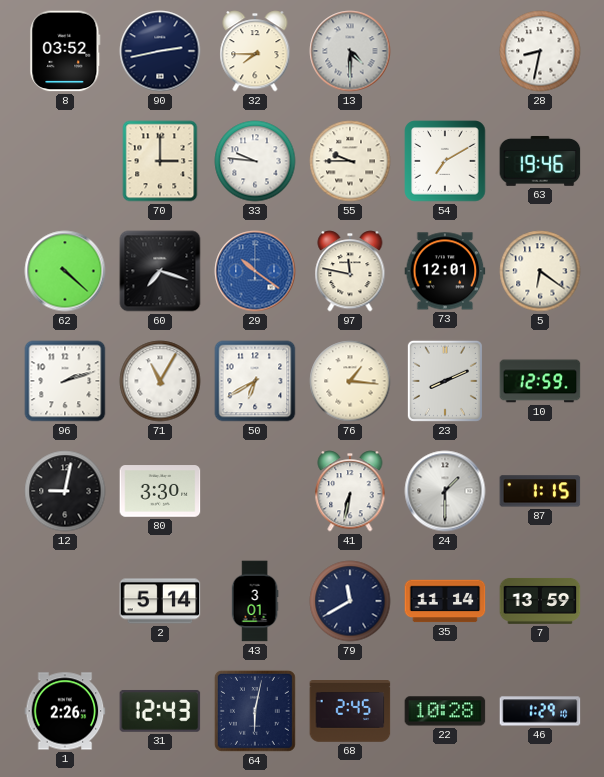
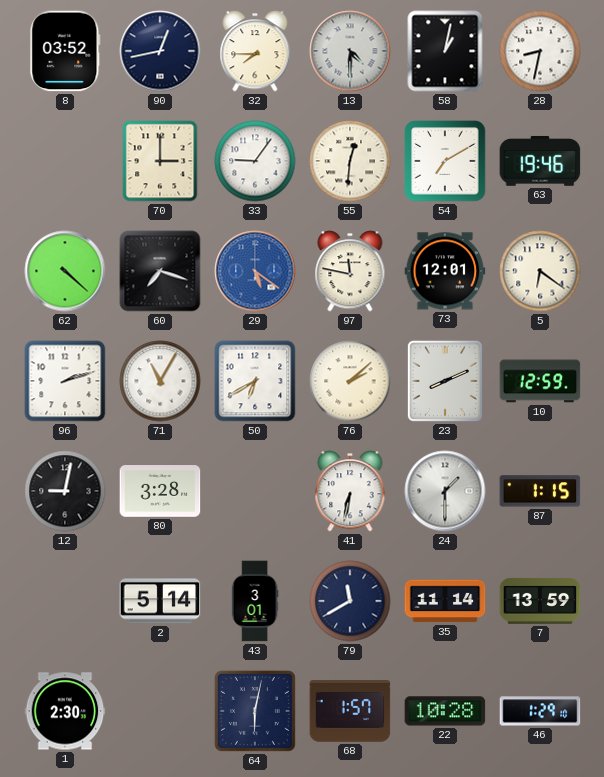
90: 2:43 -> 12:43
58: none -> 1:02
33: 9:46 -> 9:06
55: 9:45 -> 12:31
29: 10:21 -> 5:21
76: 1:16 -> 2:08
80: 3:30 -> 3:28
1: 2:26 -> 2:30
31: 12:43 -> none
68: 2:45 -> 1:57
